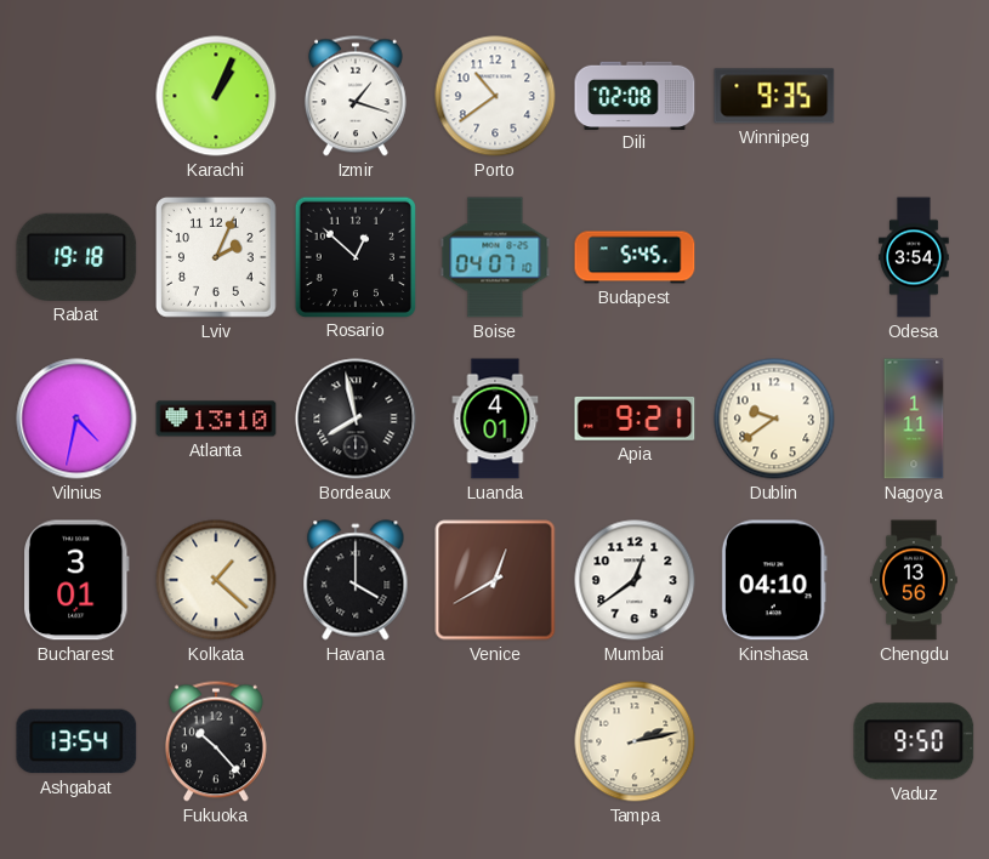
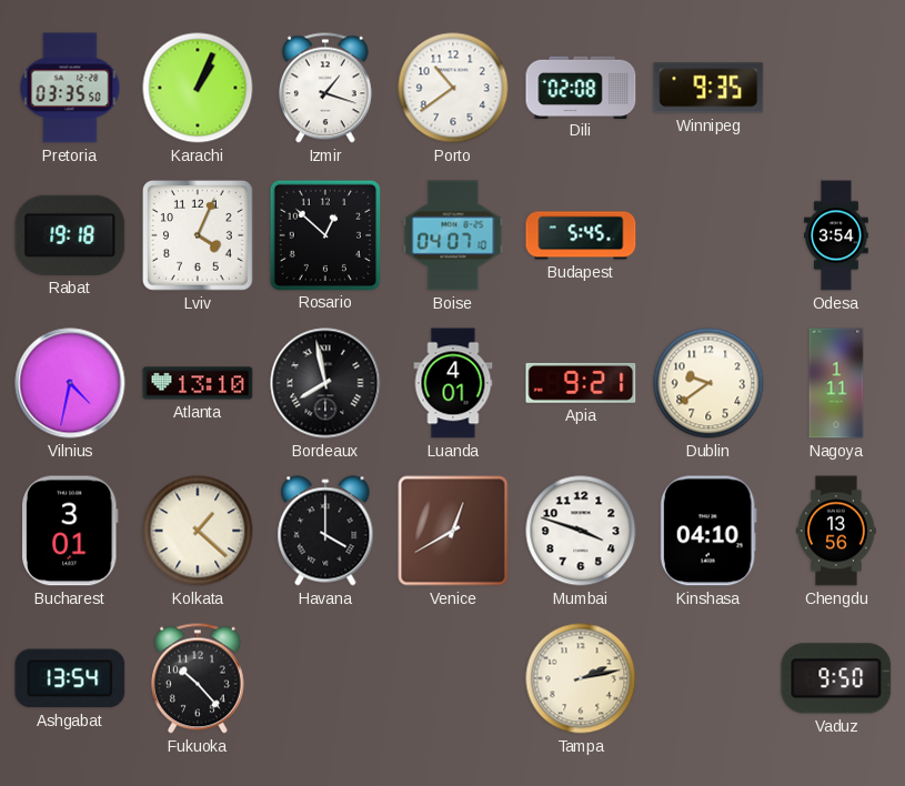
Pretoria: none -> 03:35
Lviv: 2:04 -> 4:04
Mumbai: 12:39 -> 3:48
